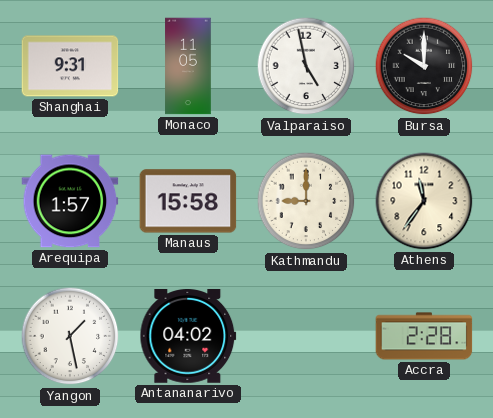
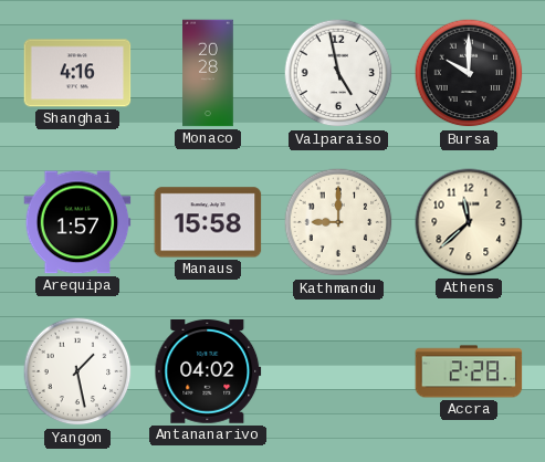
Shanghai: 9:31 -> 4:16
Monaco: 11:05 -> 20:28
Athens: 11:36 -> 11:38
